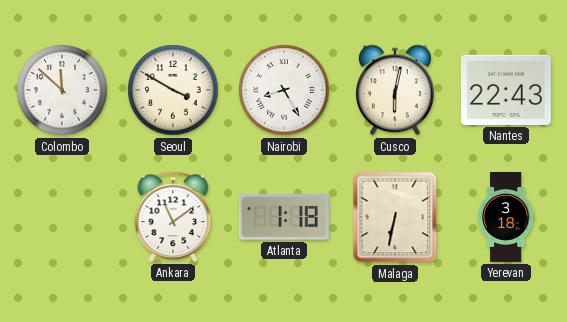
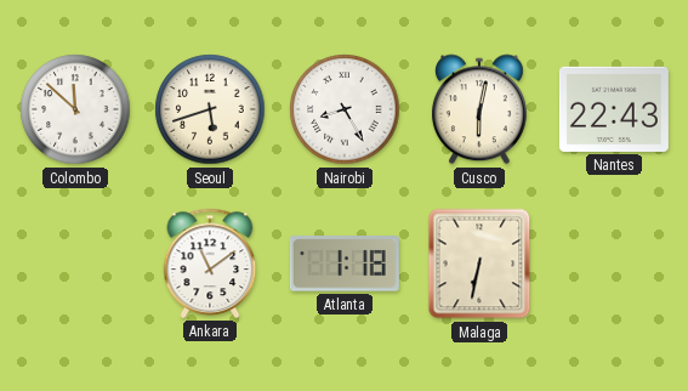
Seoul: 3:50 -> 5:42
Yerevan: 3:18 -> none
